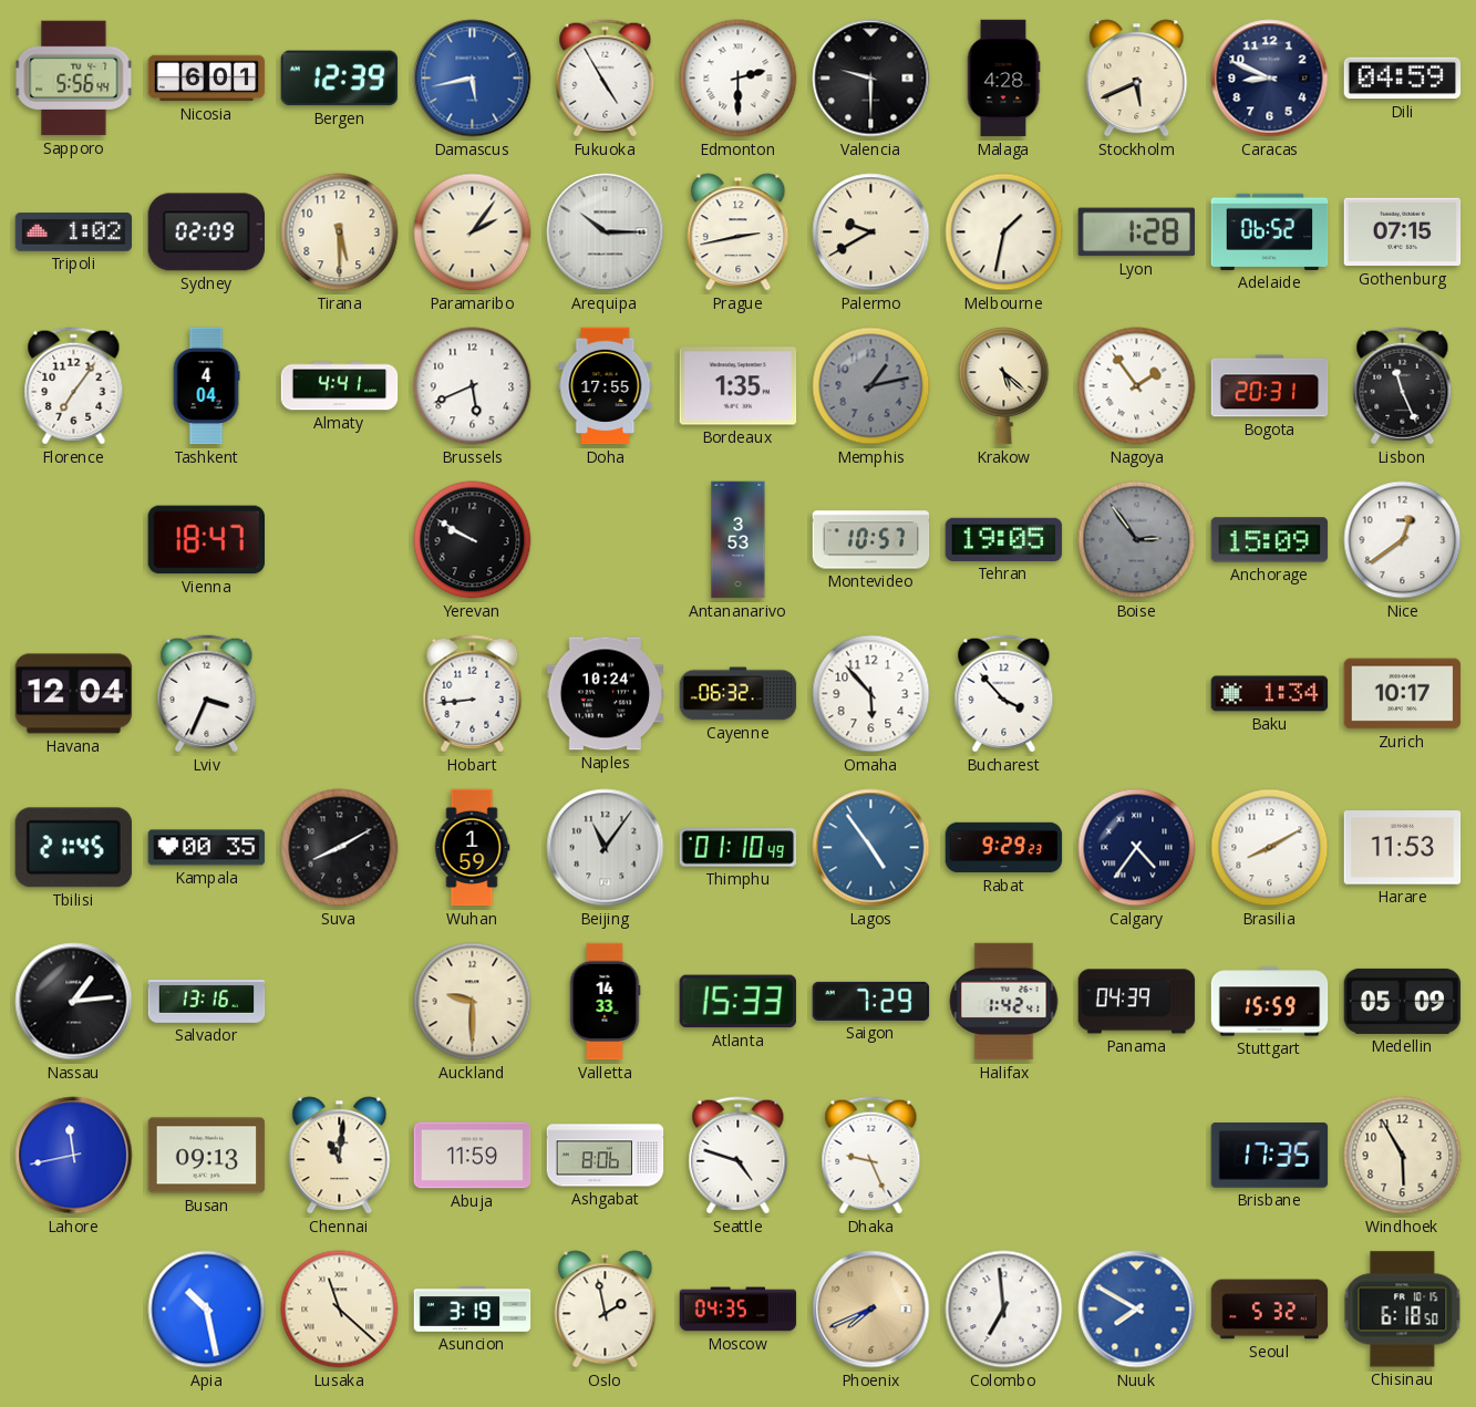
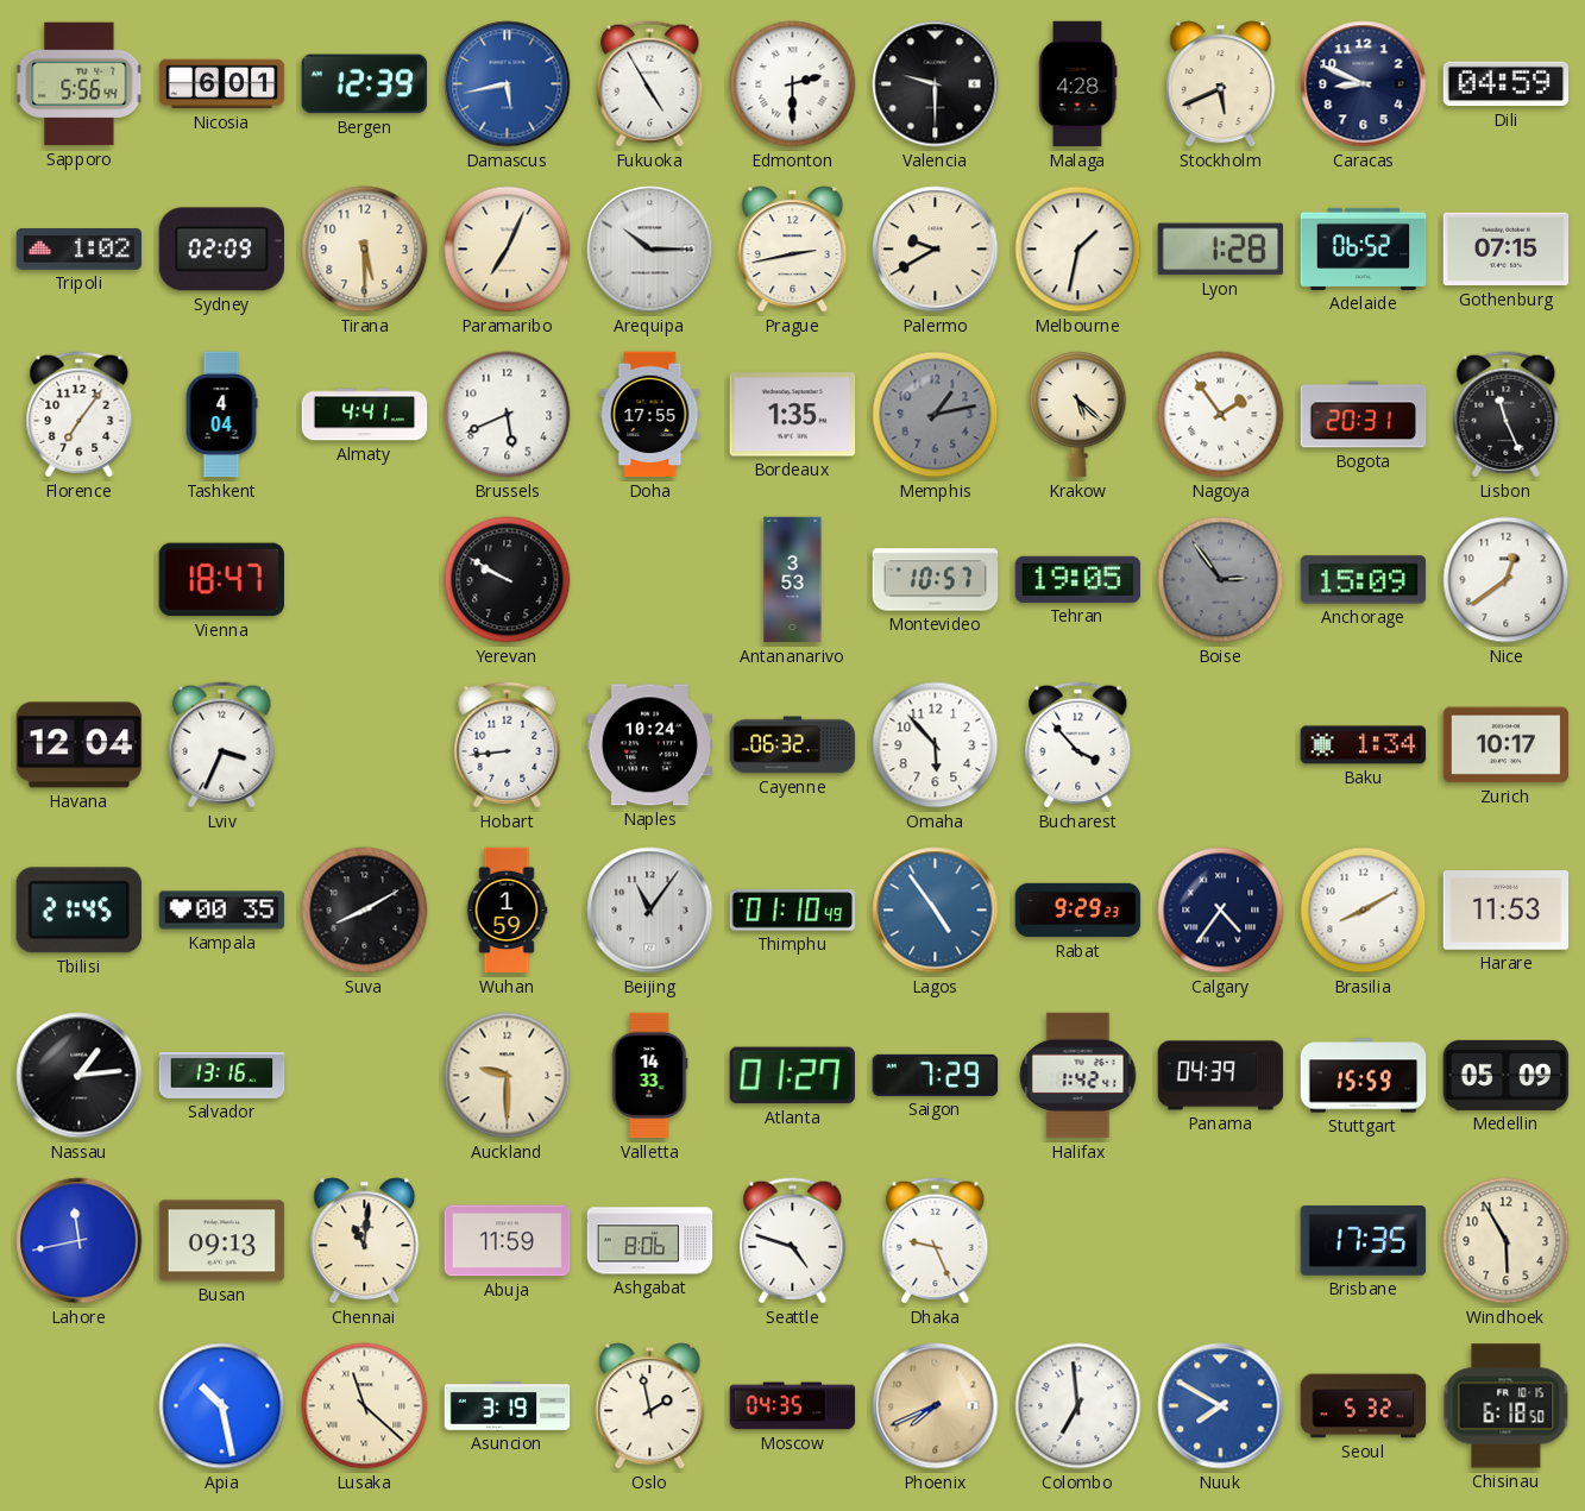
Paramaribo: 2:06 -> 7:04
Atlanta: 15:33 -> 01:27
